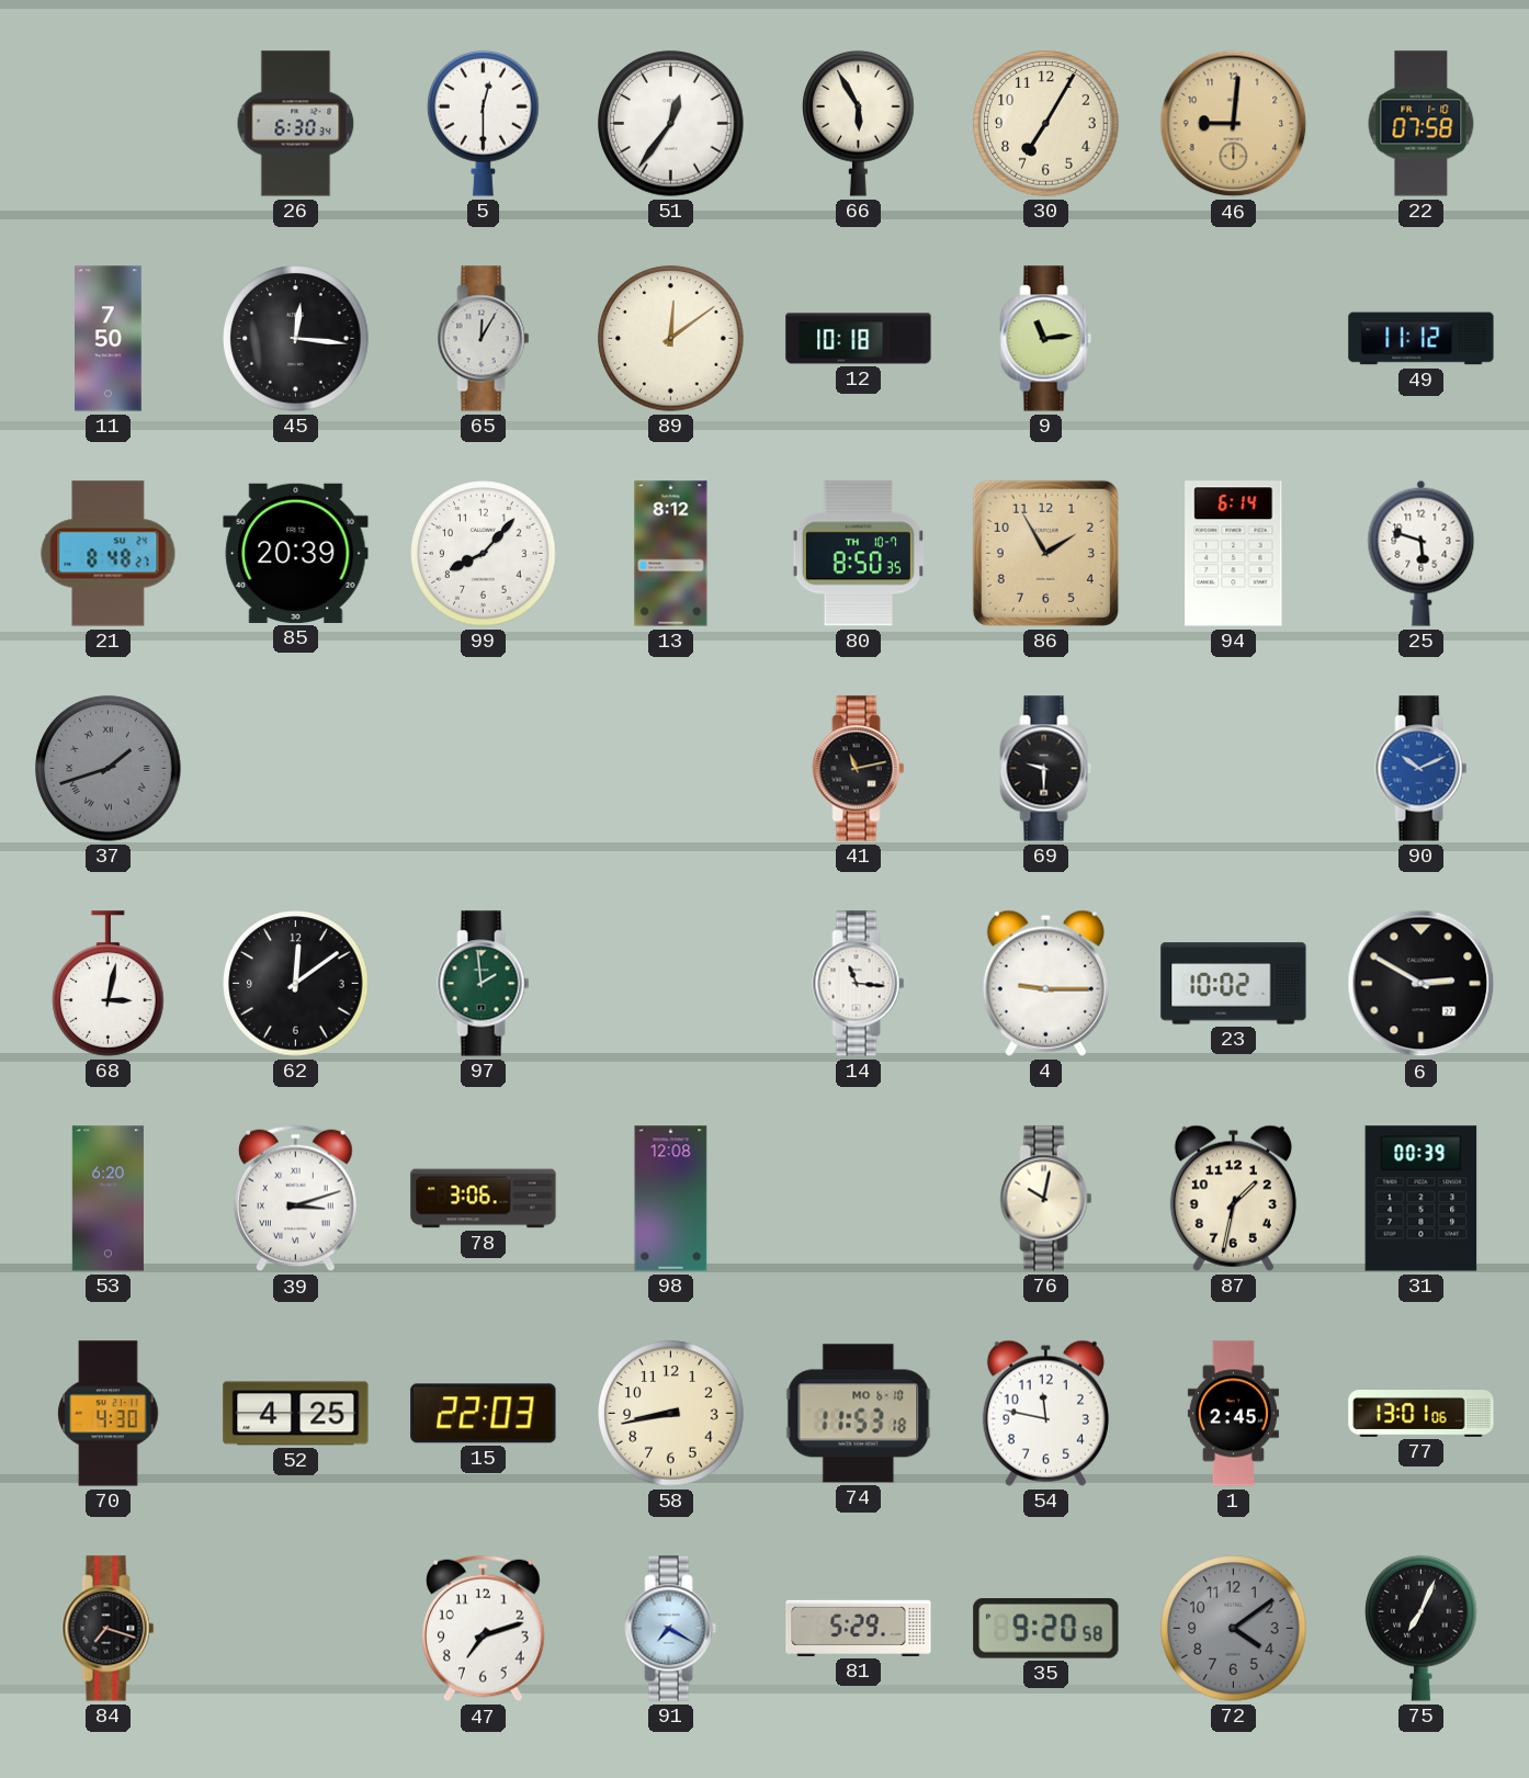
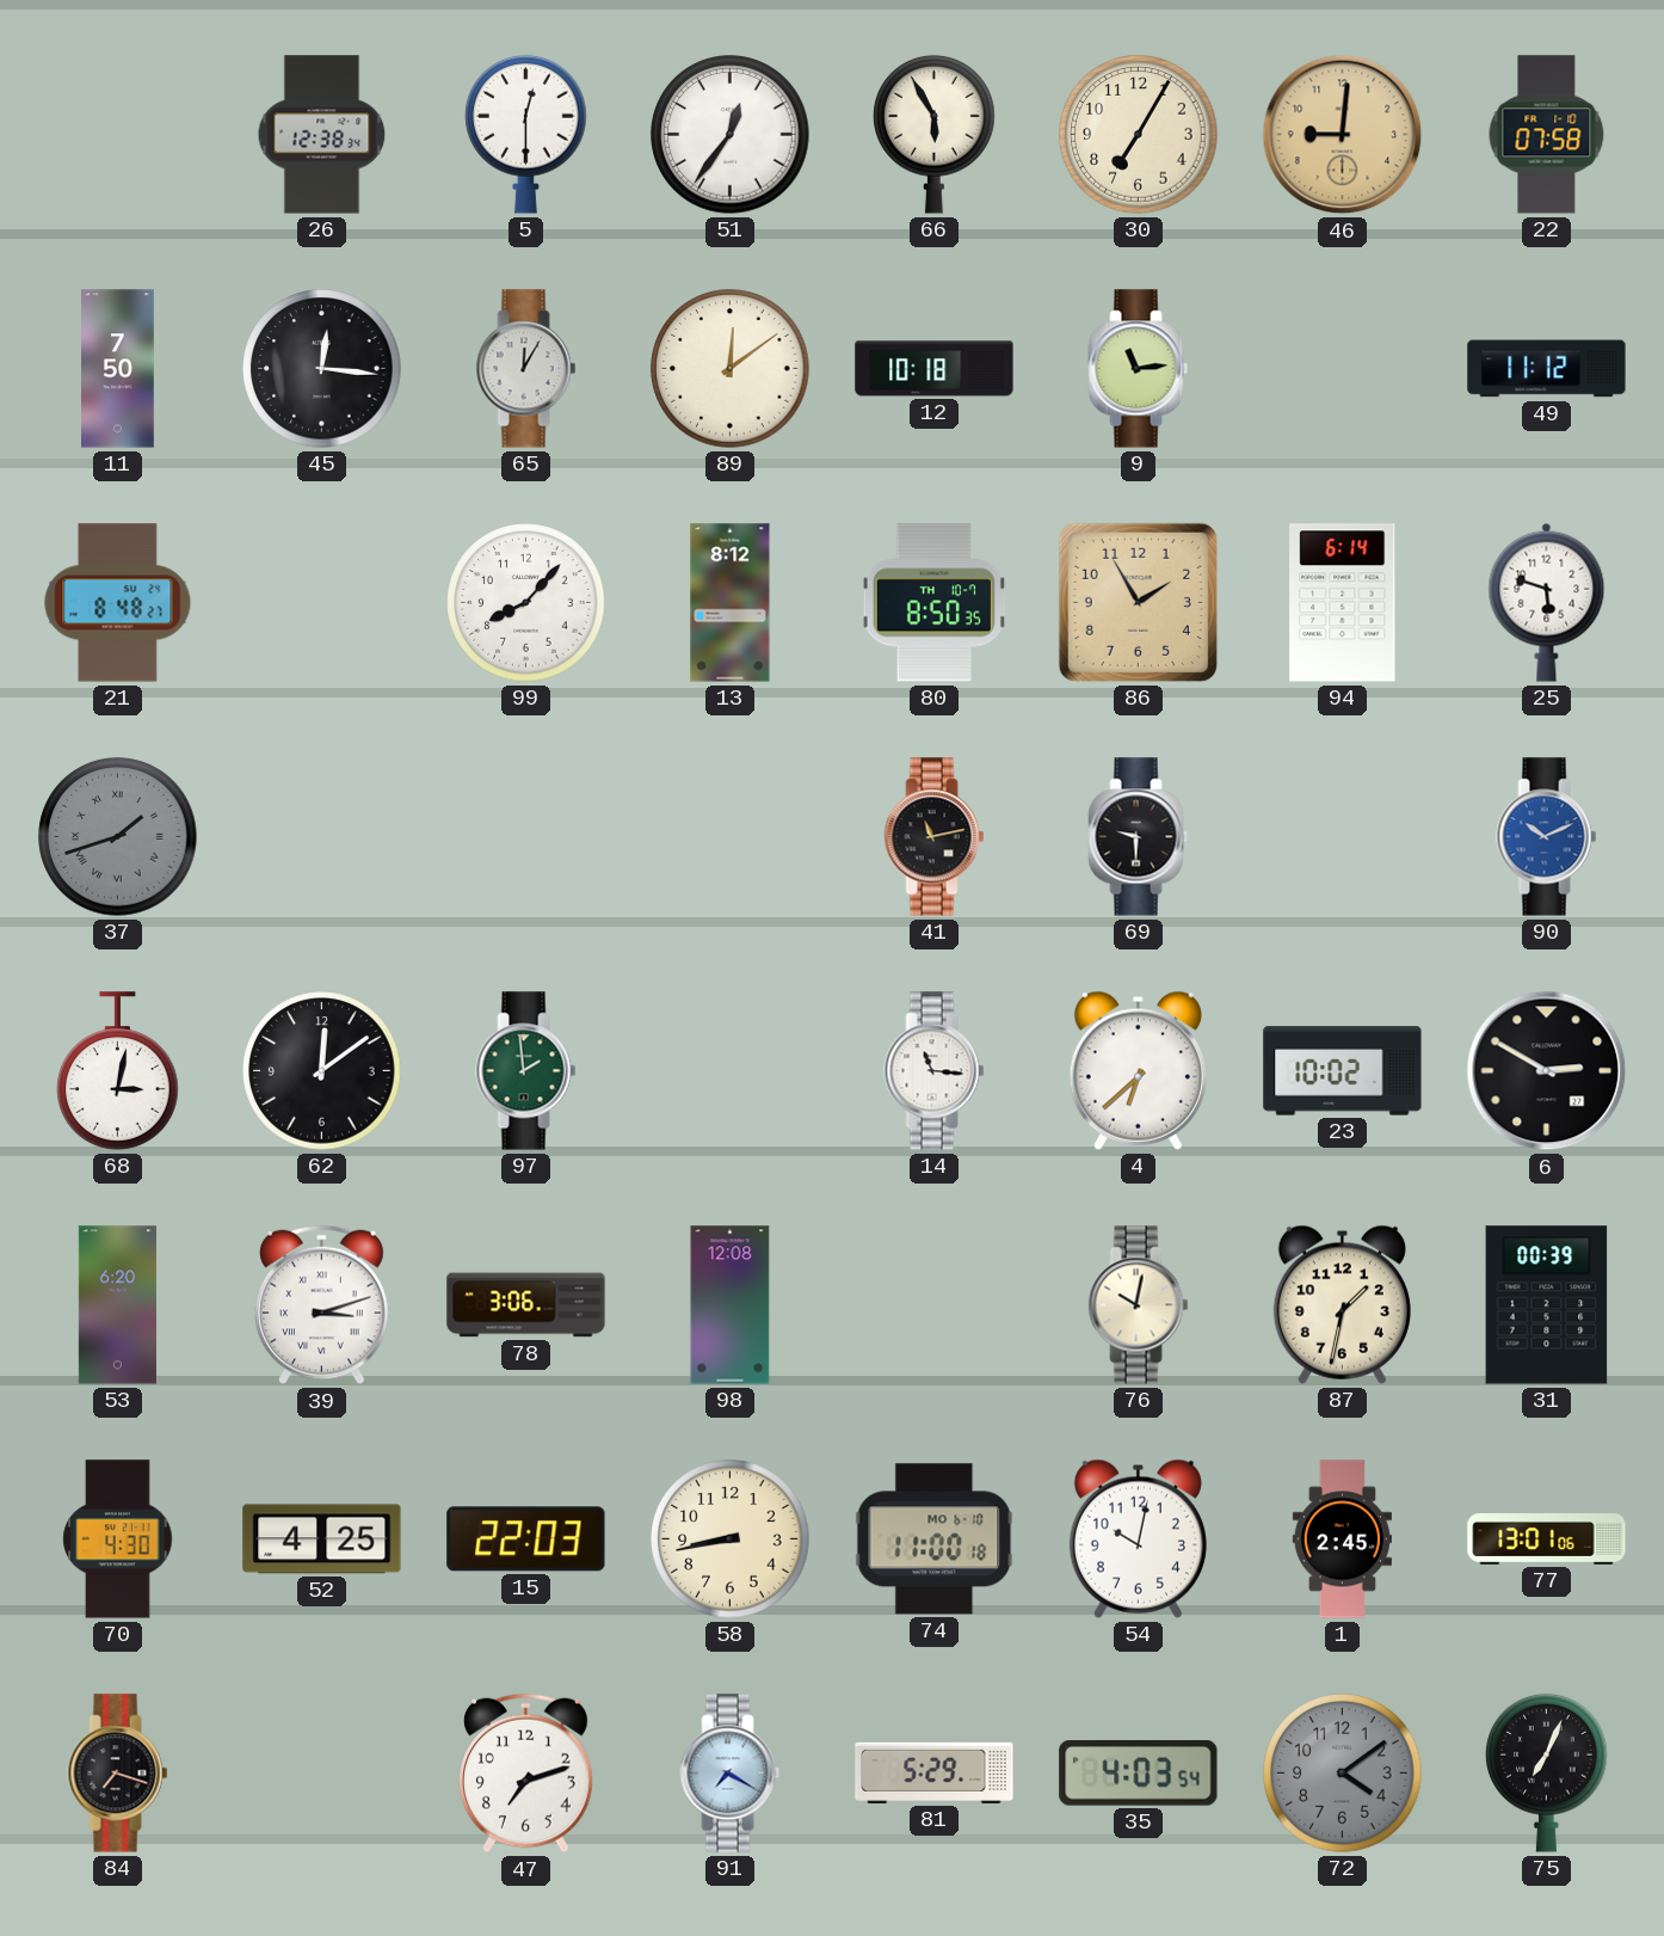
26: 6:30 -> 12:38
85: 20:39 -> none
4: 9:15 -> 6:38
74: 11:53 -> 11:00
54: 11:47 -> 10:02
35: 9:20 -> 4:03
